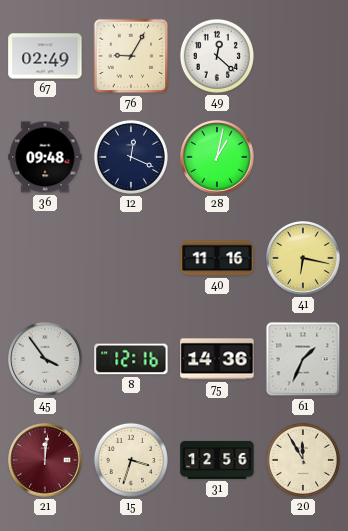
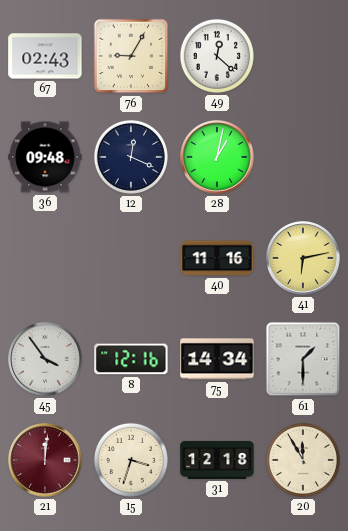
67: 02:49 -> 02:43
41: 6:17 -> 6:13
75: 14:36 -> 14:34
61: 1:34 -> 1:30
31: 12:56 -> 12:18
